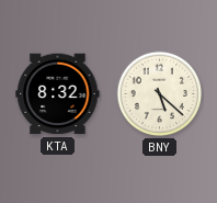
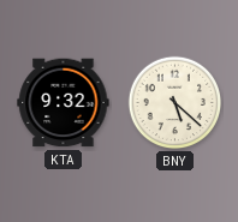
KTA: 8:32 -> 9:32
